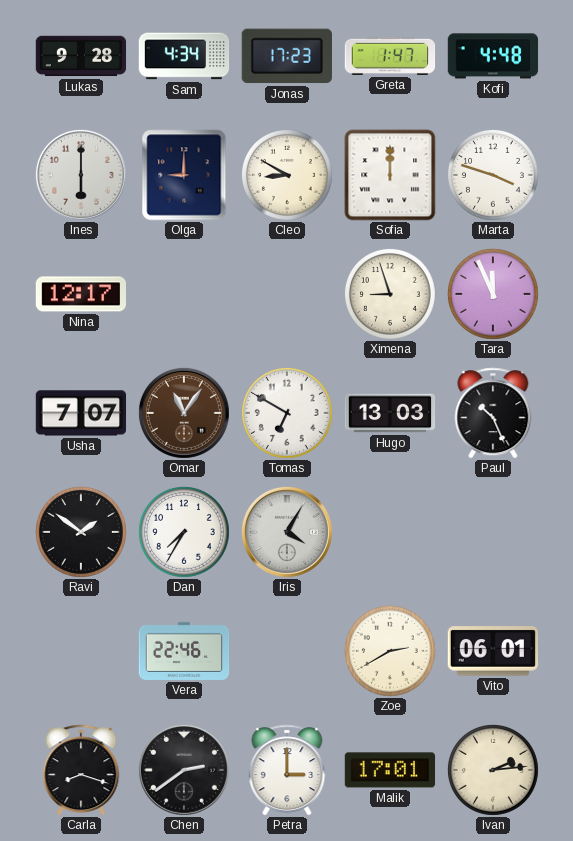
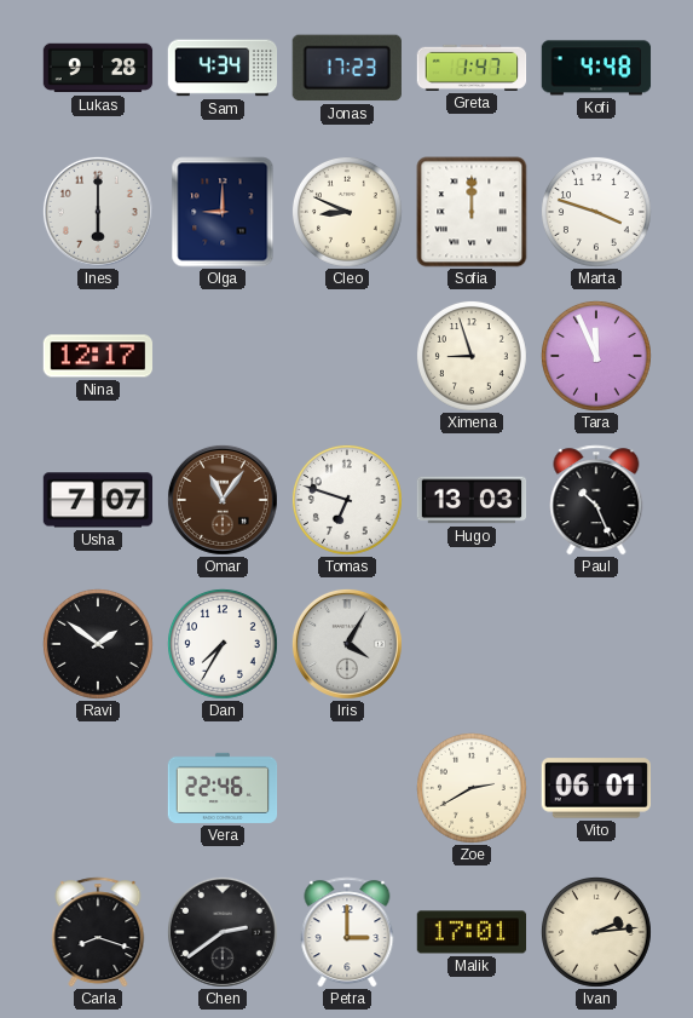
Cleo: 8:50 -> 8:49
Tomas: 6:50 -> 6:48
